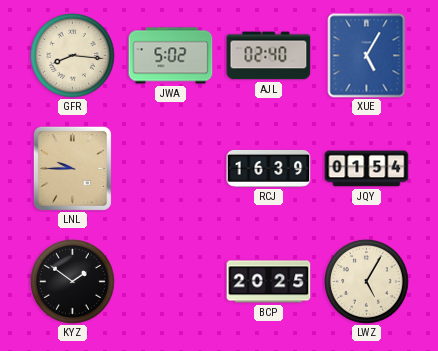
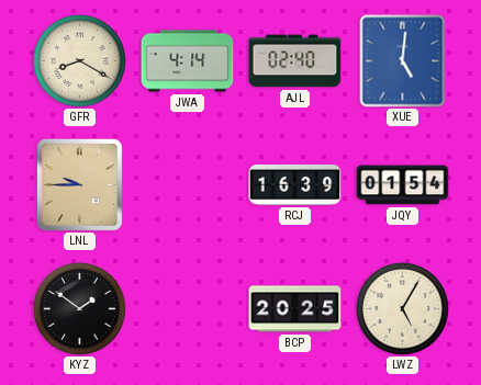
GFR: 8:16 -> 8:20
JWA: 5:02 -> 4:14
XUE: 5:05 -> 5:01
